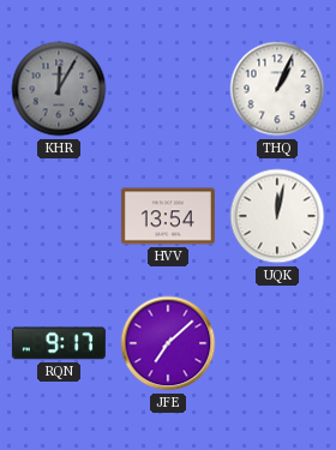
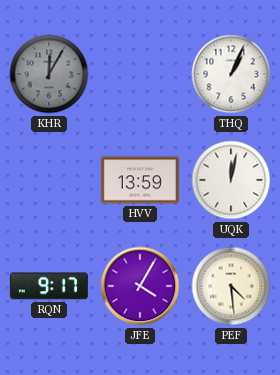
HVV: 13:54 -> 13:59
JFE: 7:08 -> 4:05
PEF: none -> 4:29
